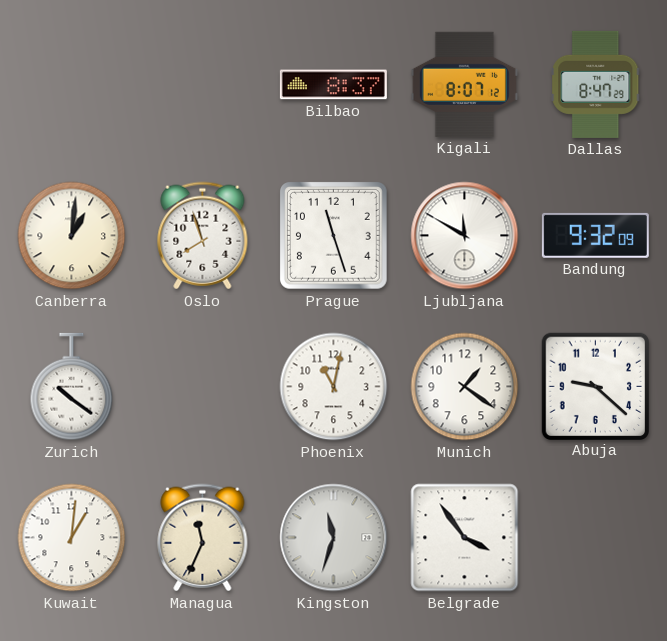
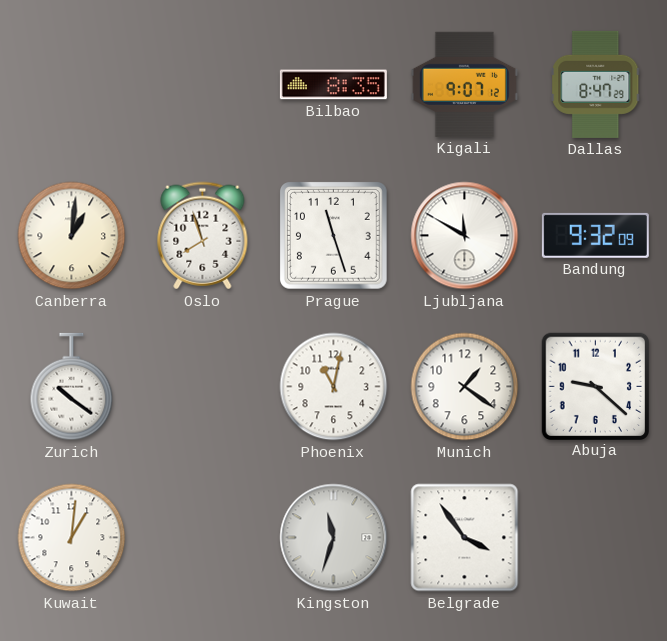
Bilbao: 8:37 -> 8:35
Kigali: 8:07 -> 9:07
Managua: 11:34 -> none
